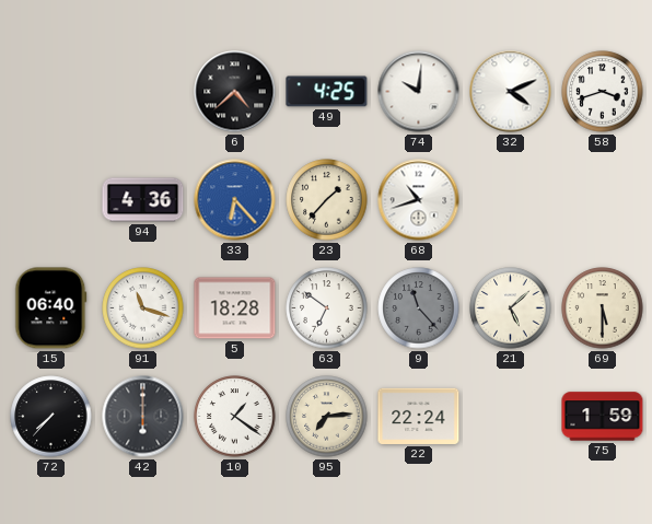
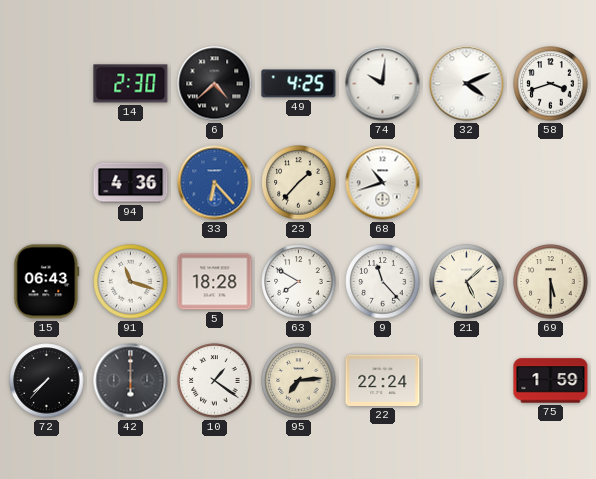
14: none -> 2:30
15: 06:40 -> 06:43
63: 6:51 -> 7:50
9 dial: grey -> white
